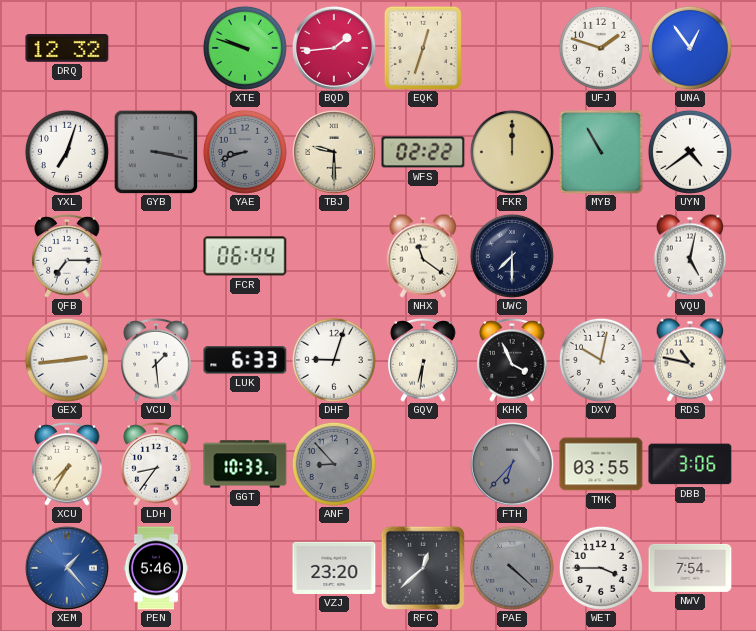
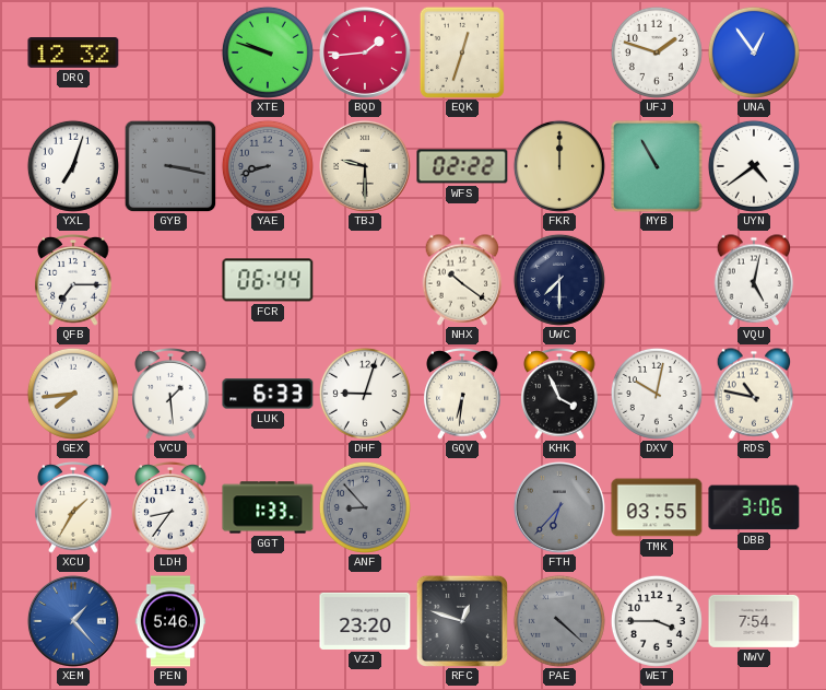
NHX: 11:21 -> 10:21
GEX: 2:44 -> 7:44
XCU: 7:35 -> 1:35
GGT: 10:33 -> 1:33
RFC: 12:38 -> 12:48
